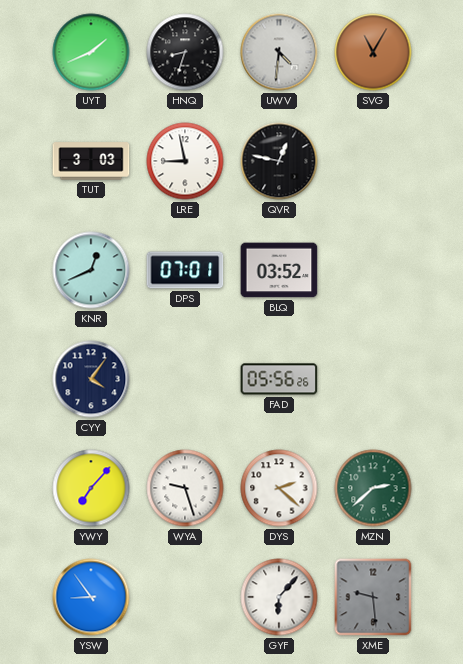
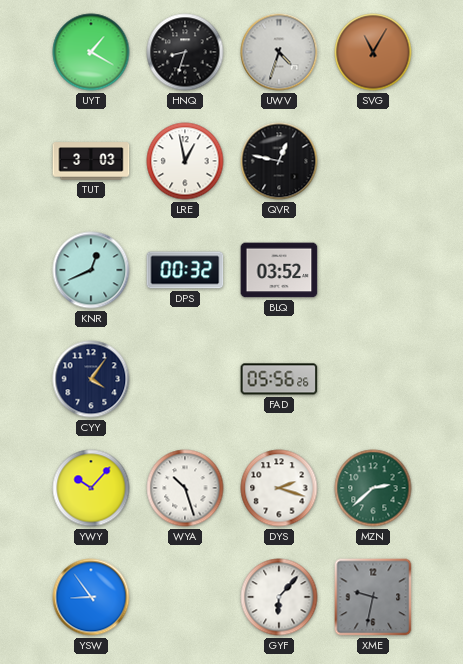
UYT: 1:41 -> 1:20
UWV: 4:31 -> 4:33
LRE: 8:58 -> 12:58
DPS: 07:01 -> 00:32
YWY: 7:07 -> 10:07
WYA: 9:27 -> 10:27
DYS: 2:22 -> 2:18
XME: 9:29 -> 9:32
